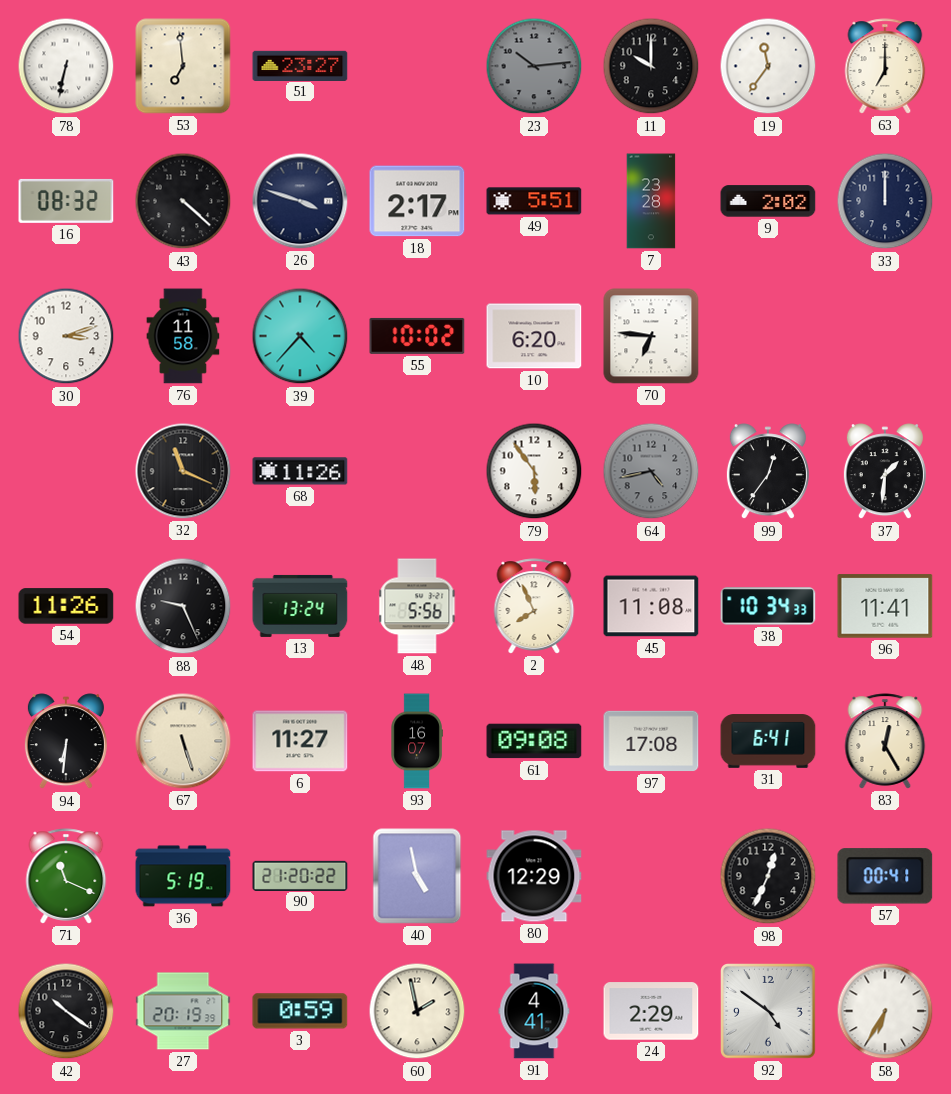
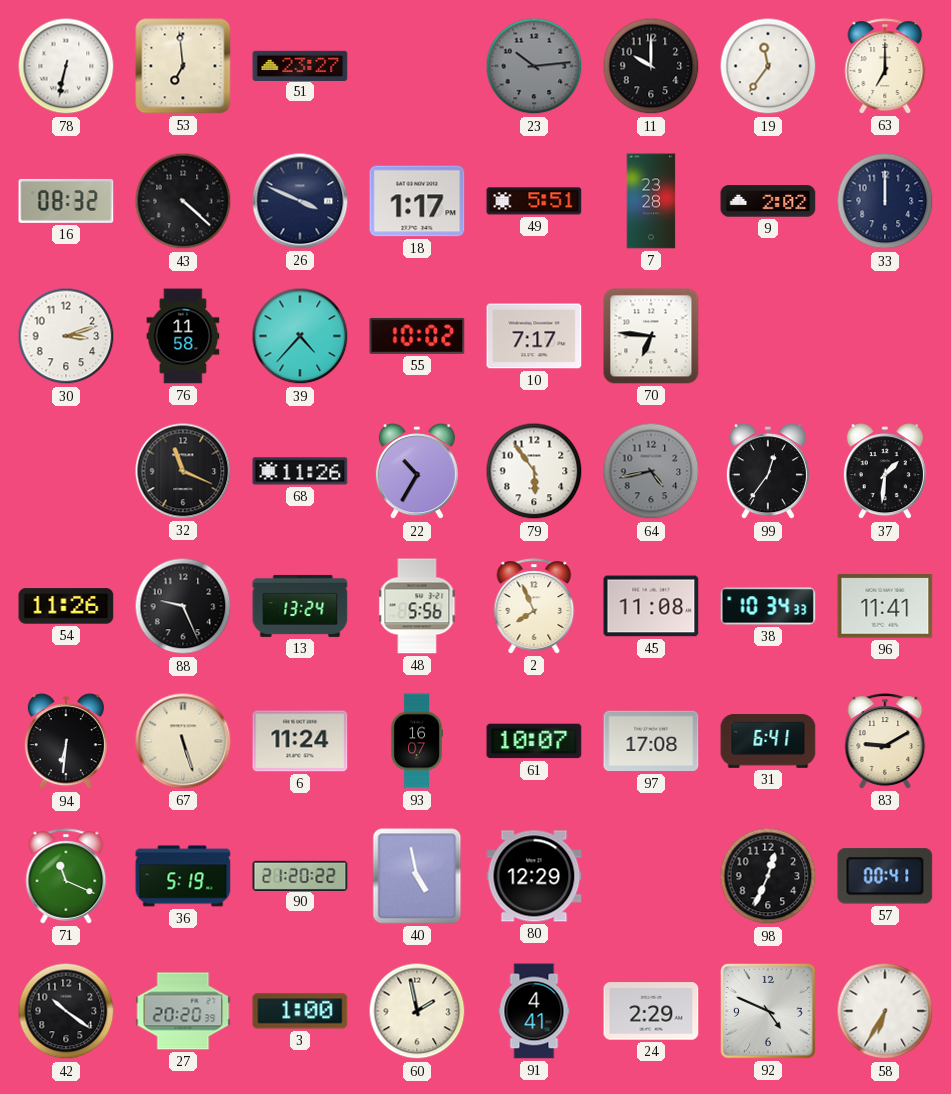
26: 3:48 -> 3:49
18: 2:17 -> 1:17
10: 6:20 -> 7:17
22: none -> 10:35
6: 11:27 -> 11:24
61: 09:08 -> 10:07
83: 12:25 -> 9:10
27: 20:19 -> 20:20
3: 0:59 -> 1:00
92: 4:51 -> 4:49
